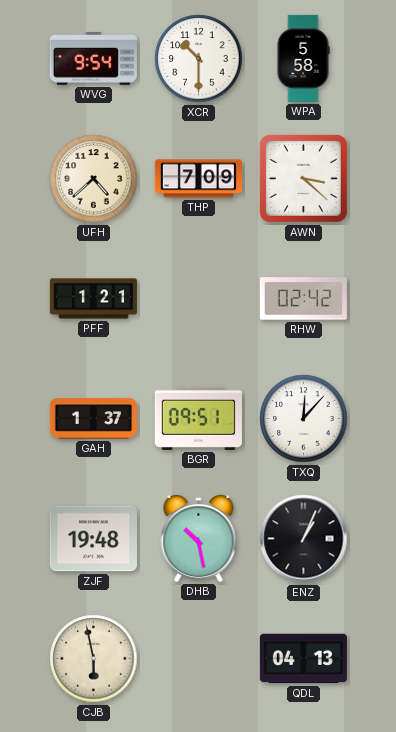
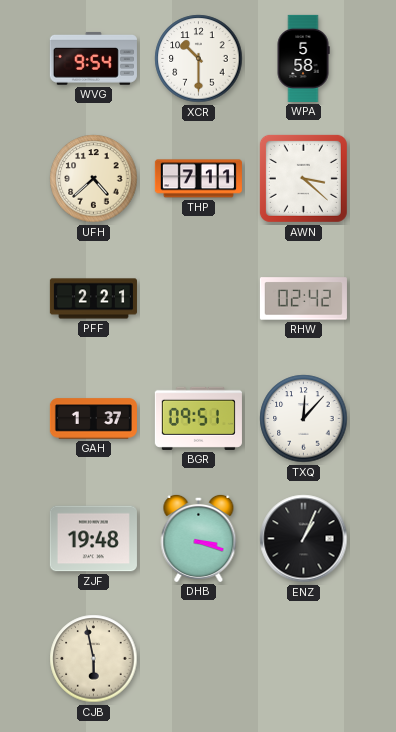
THP: 7:09 -> 7:11
PFF: 1:21 -> 2:21
DHB: 10:28 -> 3:18
QDL: 04:13 -> none
